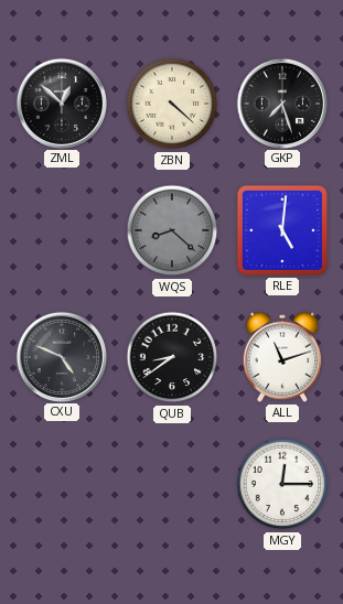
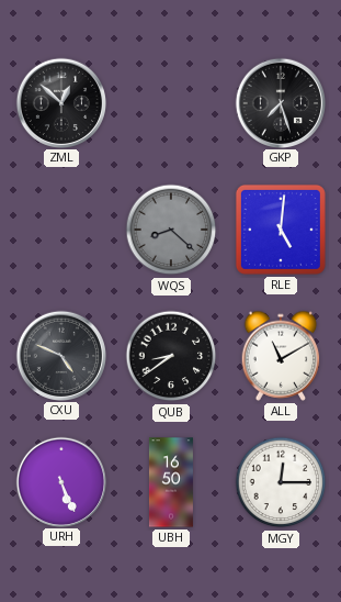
ZBN: 4:22 -> none
ALL: 11:12 -> 11:10
URH: none -> 5:26
UBH: none -> 16:50
